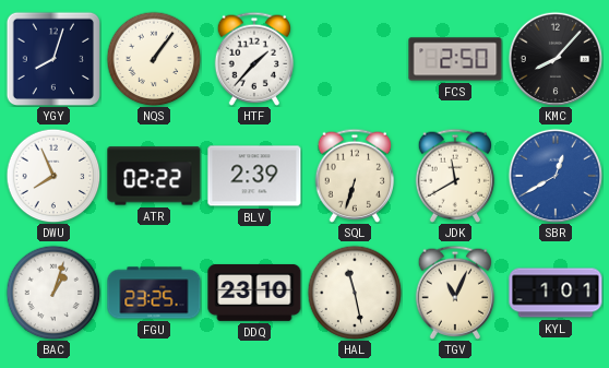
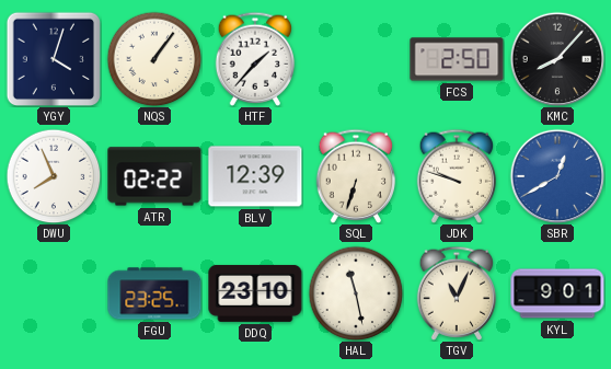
YGY: 8:03 -> 4:03
BLV: 2:39 -> 12:39
JDK: 11:40 -> 9:48
BAC: 1:03 -> none
KYL: 1:01 -> 9:01
